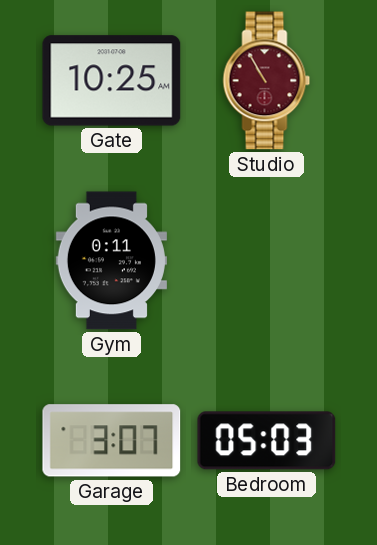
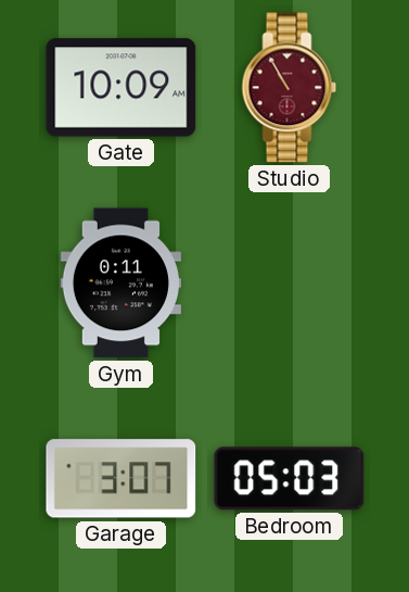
Gate: 10:25 -> 10:09
